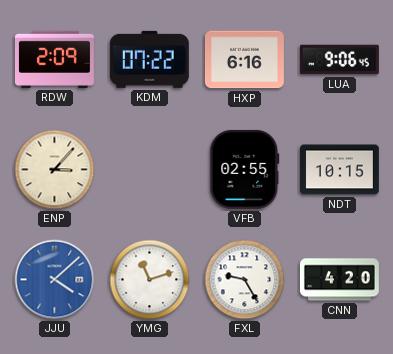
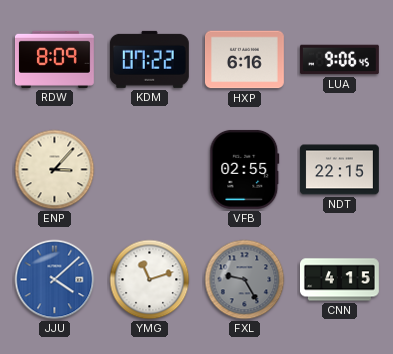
RDW: 2:09 -> 8:09
NDT: 10:15 -> 22:15
FXL dial: white -> grey
CNN: 4:20 -> 4:15
